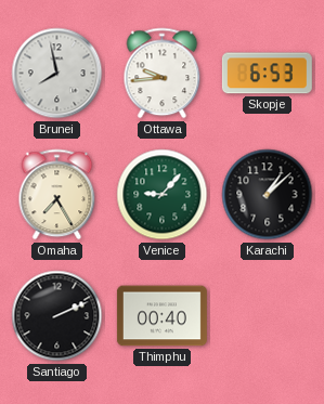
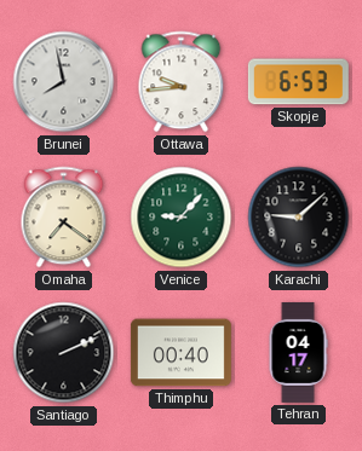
Omaha: 7:25 -> 7:21
Karachi: 1:08 -> 9:08
Tehran: none -> 04:17
